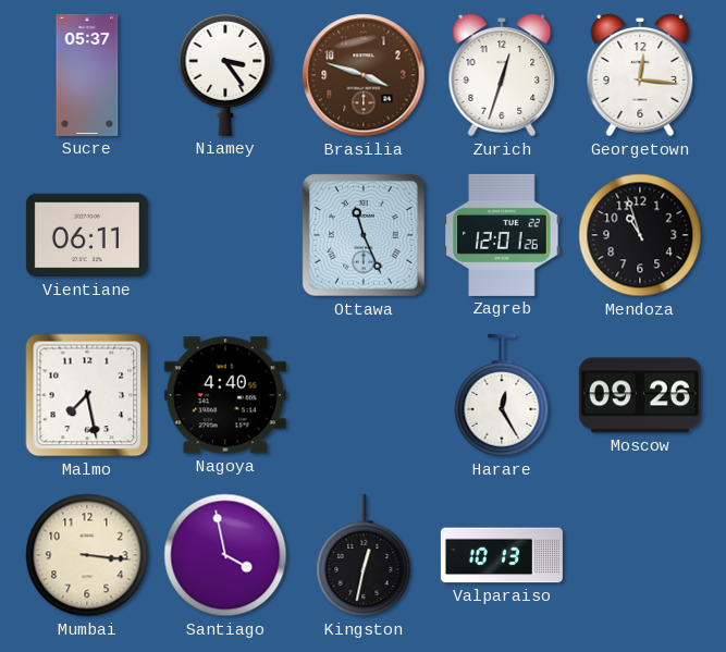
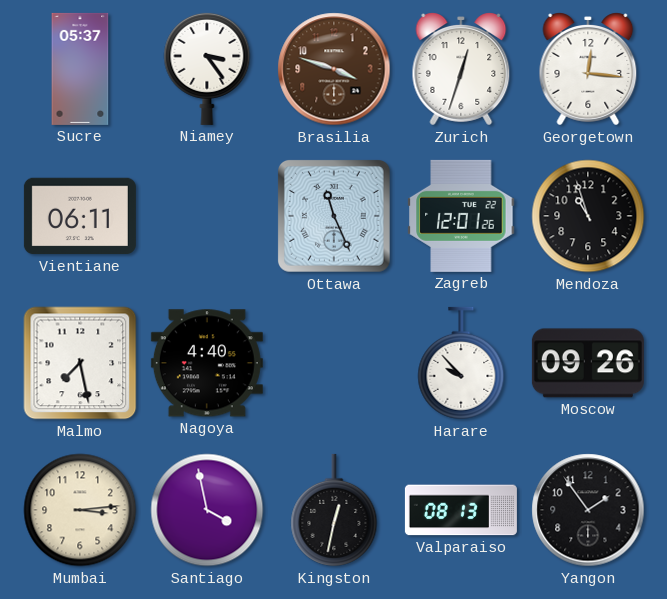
Harare: 12:25 -> 9:53
Mumbai: 3:16 -> 3:14
Valparaiso: 10:13 -> 08:13
Yangon: none -> 1:54
